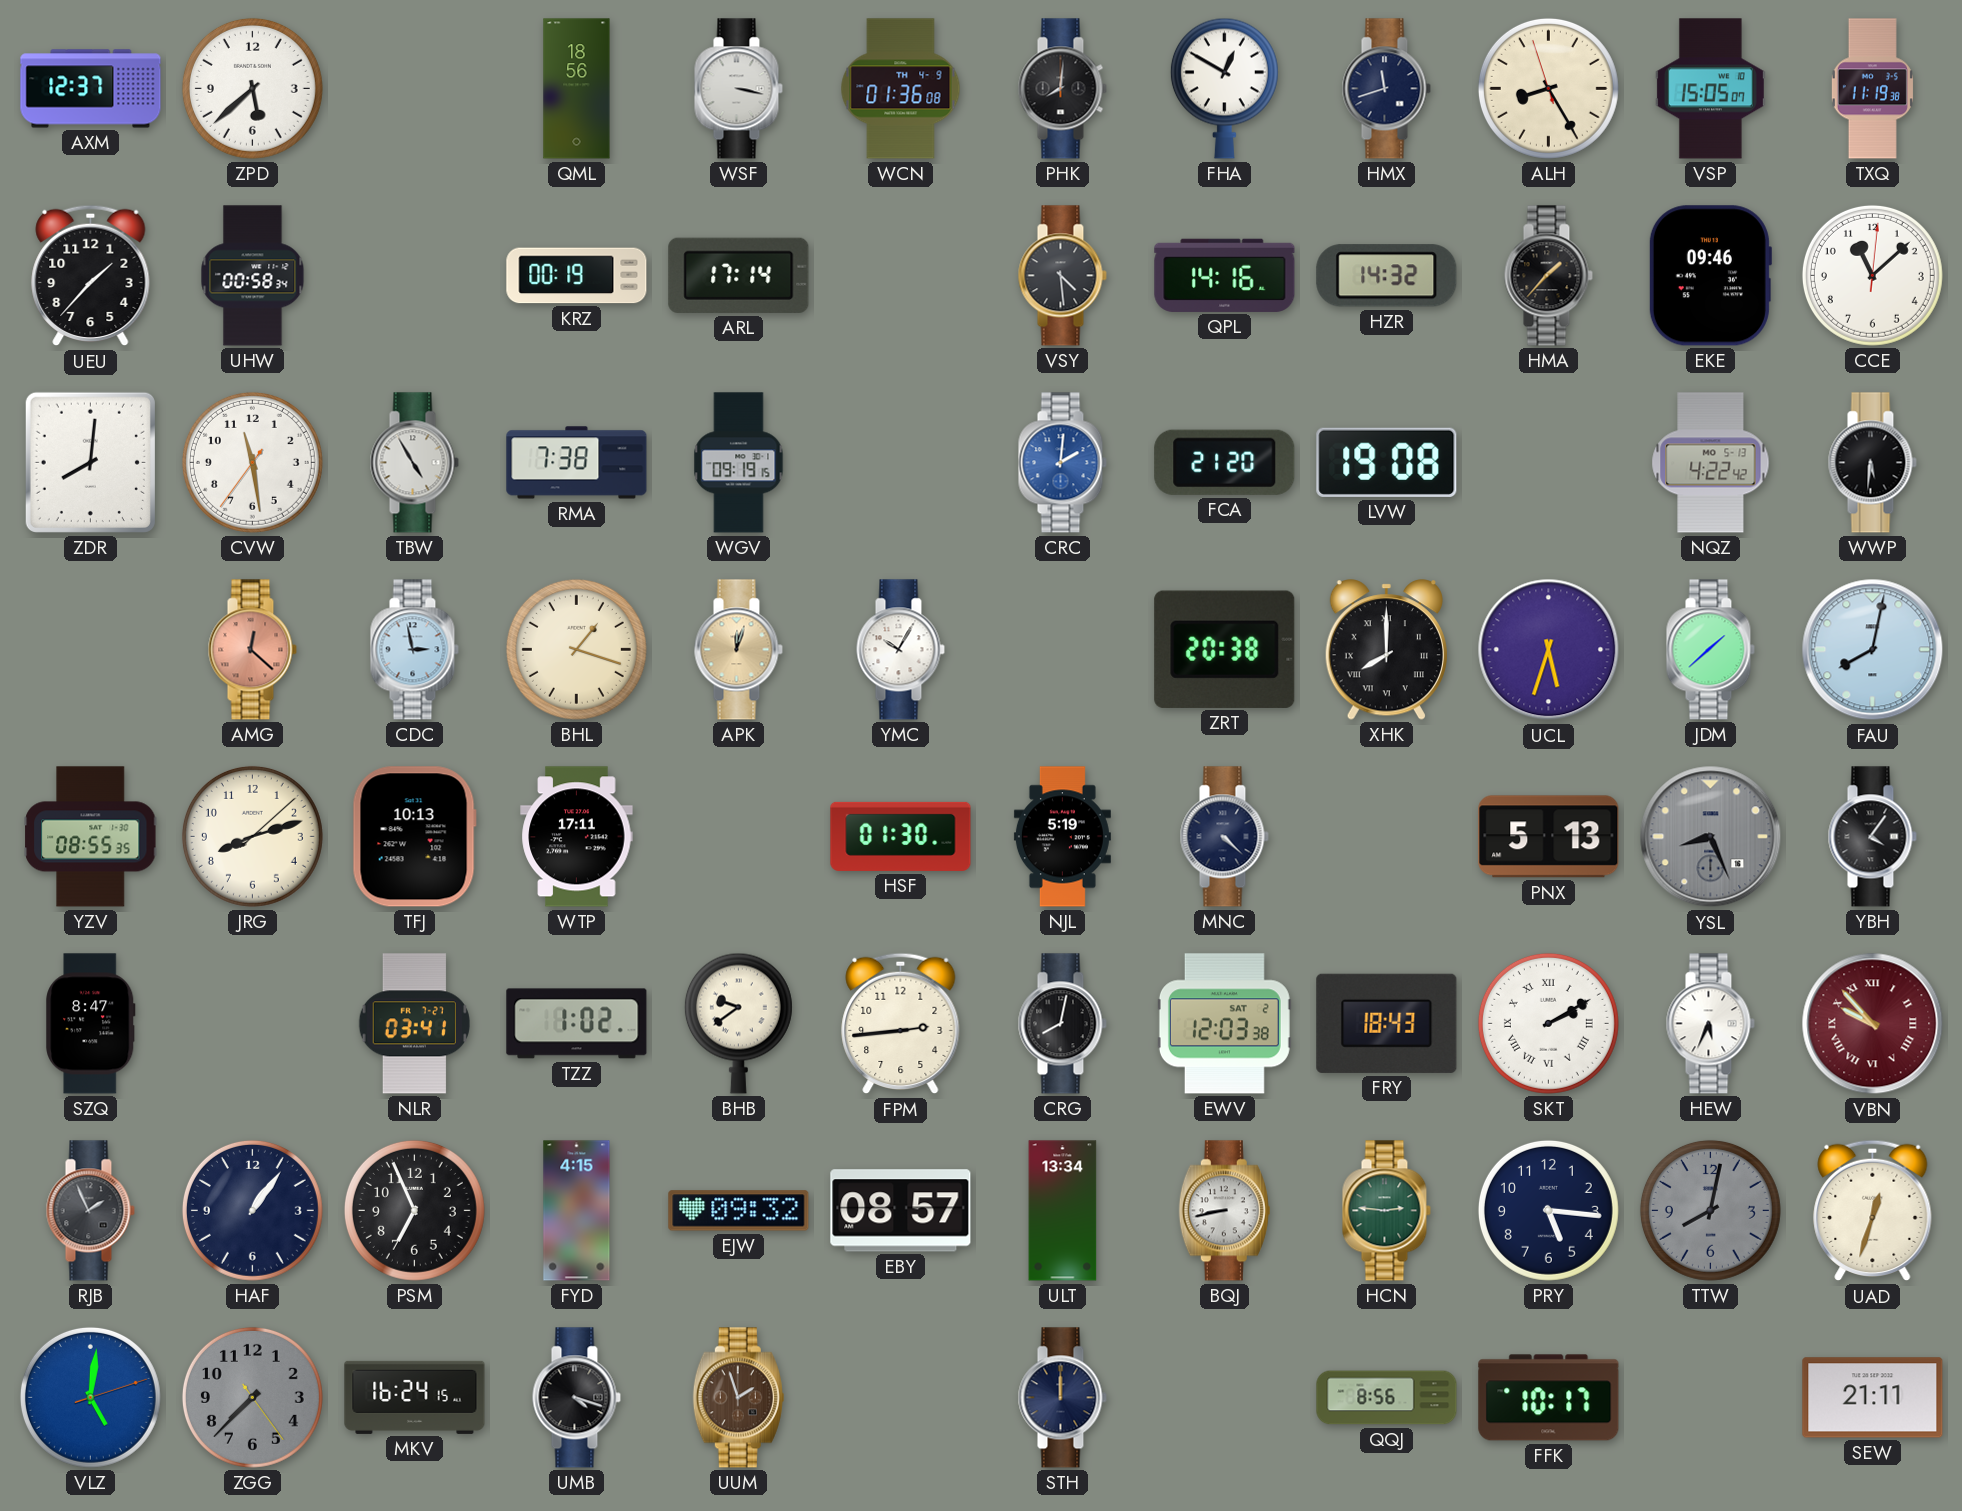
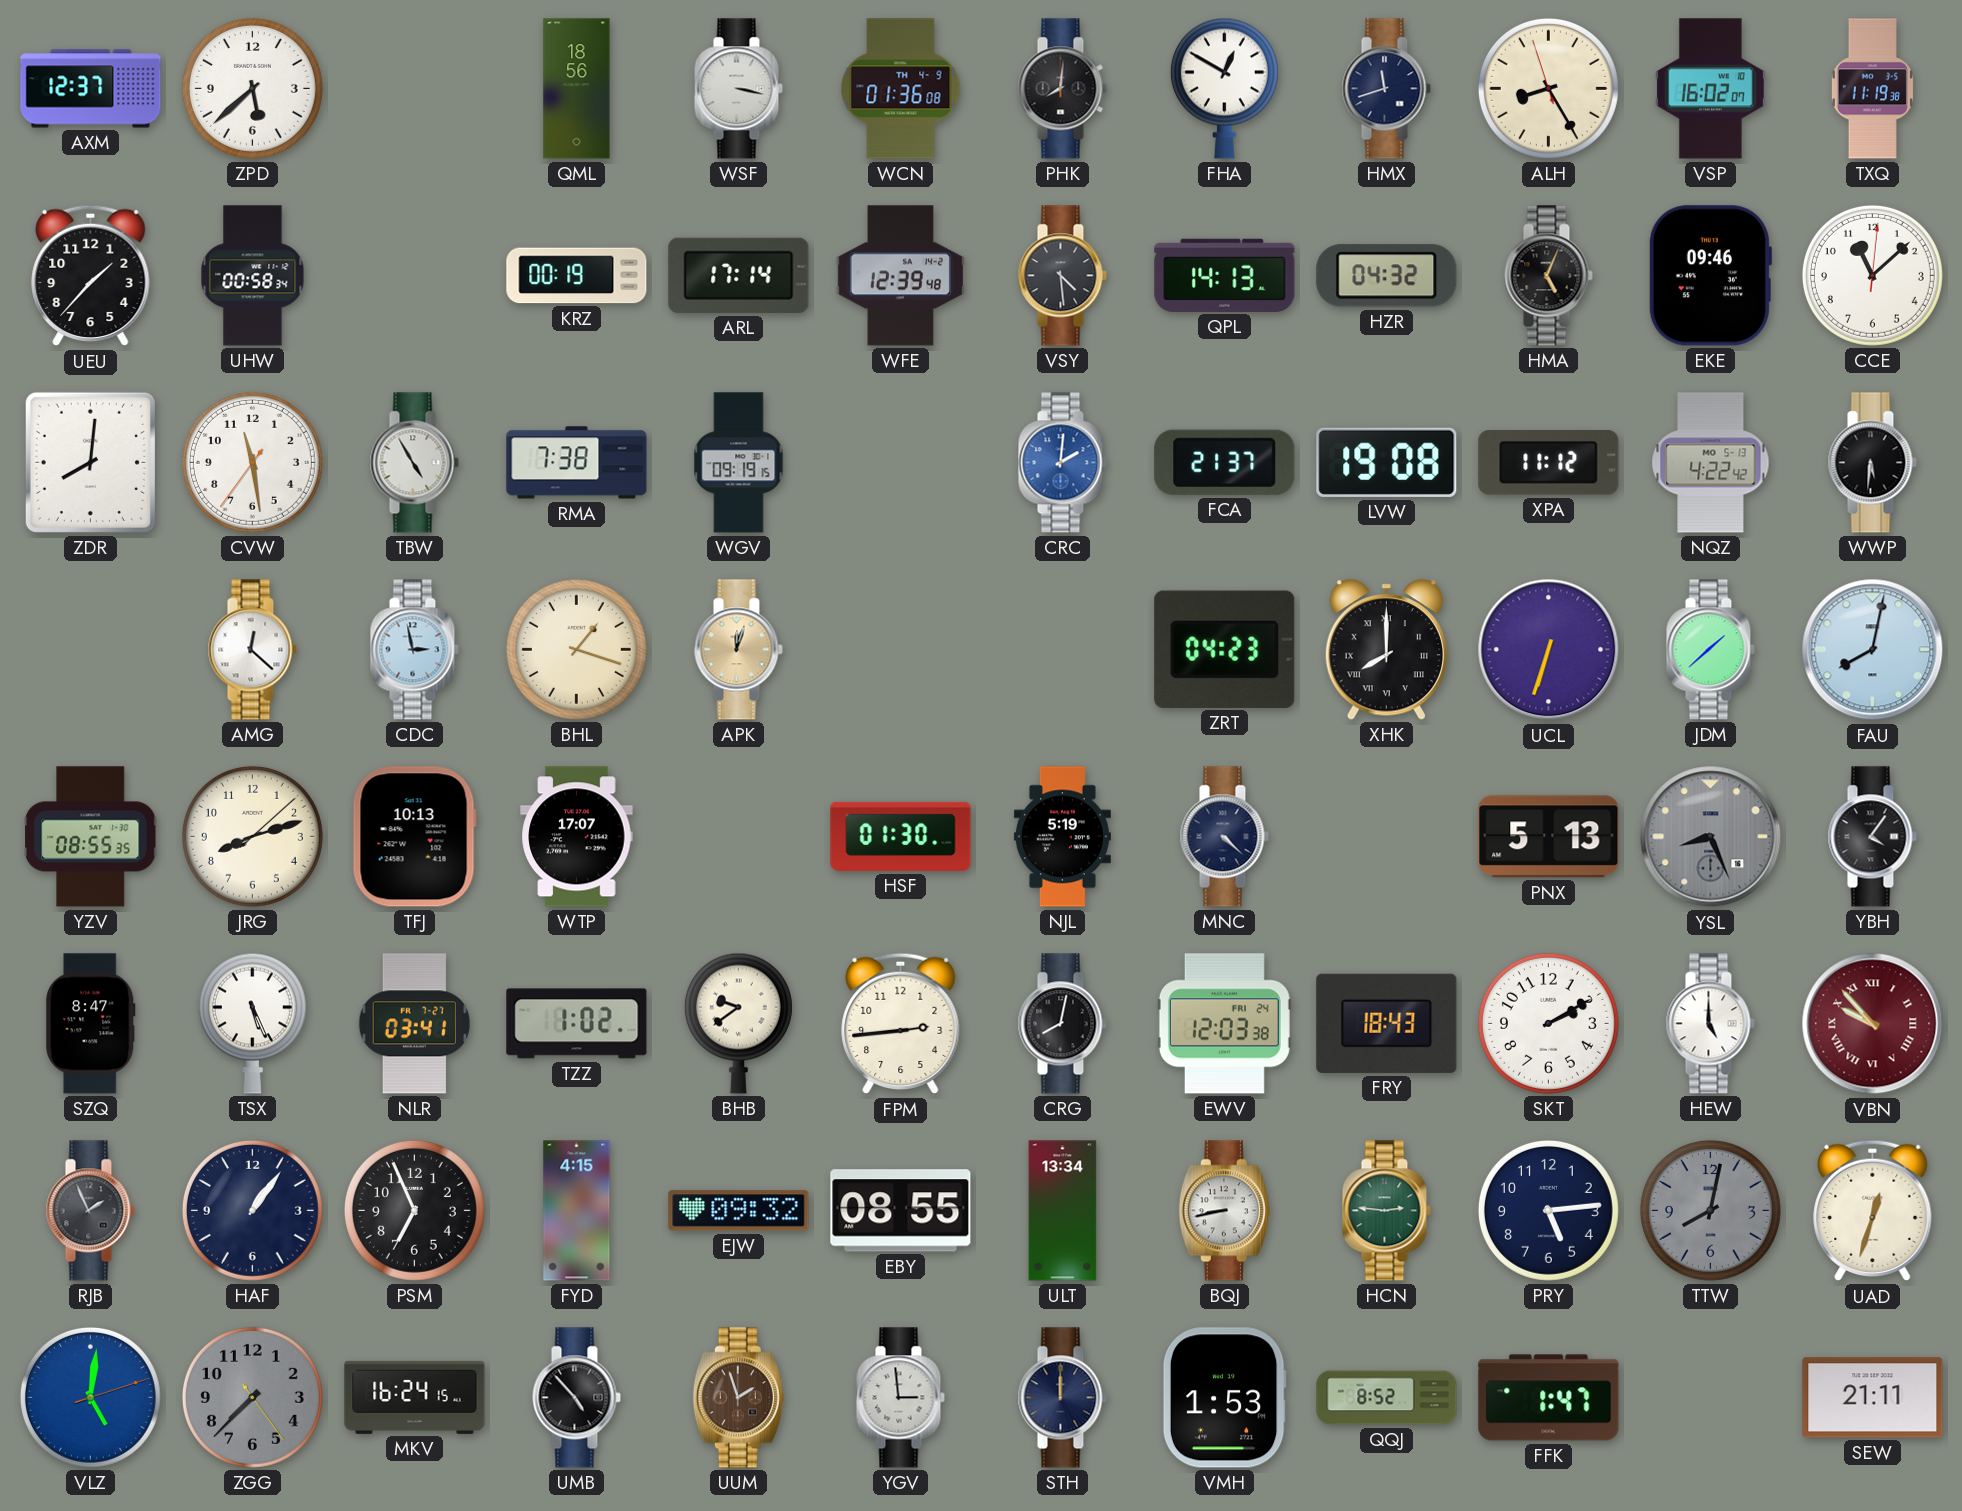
VSP: 15:05 -> 16:02
WFE: none -> 12:39
QPL: 14:16 -> 14:13
HZR: 14:32 -> 04:32
HMA: 1:37 -> 5:04
FCA: 21:20 -> 21:37
XPA: none -> 11:12
AMG dial: salmon -> white
YMC: 10:05 -> none
ZRT: 20:38 -> 04:23
UCL: 5:33 -> 6:33
WTP: 17:11 -> 17:07
TSX: none -> 5:26
EWV date: SAT 2 -> FRI 24
SKT numerals: Roman -> Arabic
HEW: 5:34 -> 5:00
EBY: 08:57 -> 08:55
PRY: 5:16 -> 5:14
UMB: 4:18 -> 4:53
YGV: none -> 2:59
VMH: none -> 1:53
QQJ: 8:56 -> 8:52
FFK: 10:17 -> 1:47
